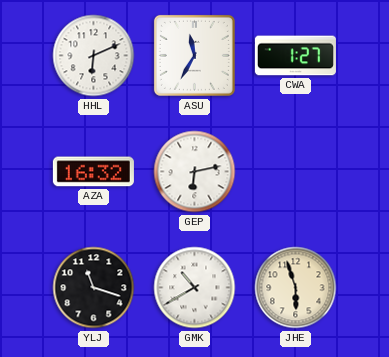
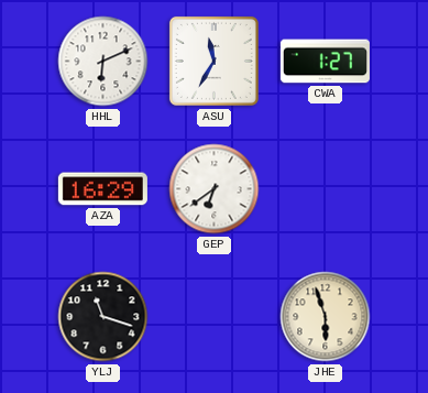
AZA: 16:32 -> 16:29
GEP: 6:13 -> 6:39
GMK: 10:40 -> none
